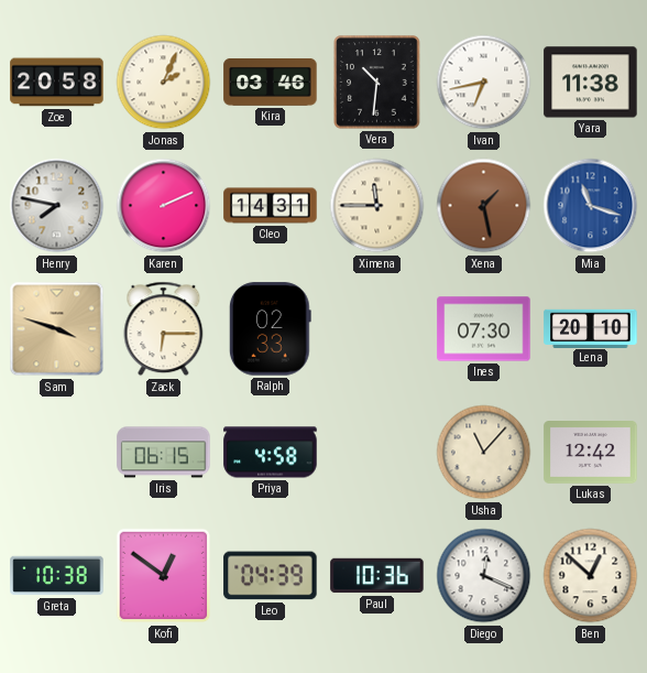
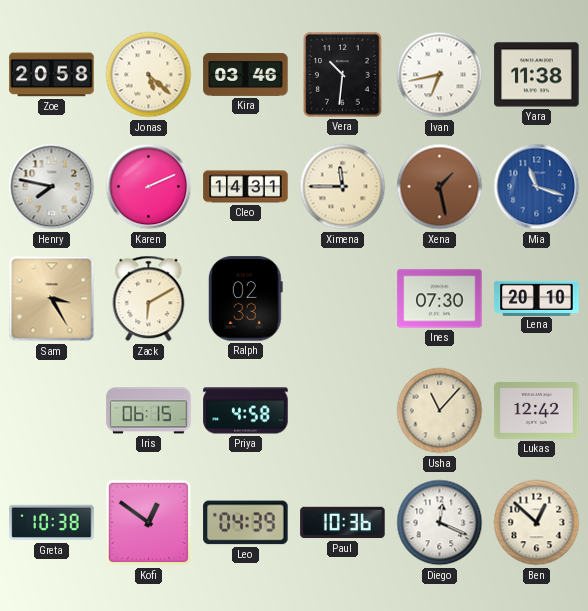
Jonas: 2:04 -> 5:22
Sam: 3:48 -> 3:25
Zack: 6:15 -> 6:10
